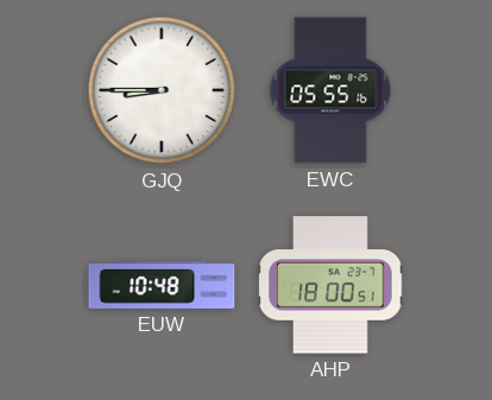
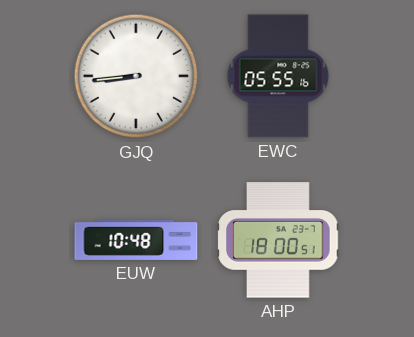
GJQ: 8:45 -> 8:44
